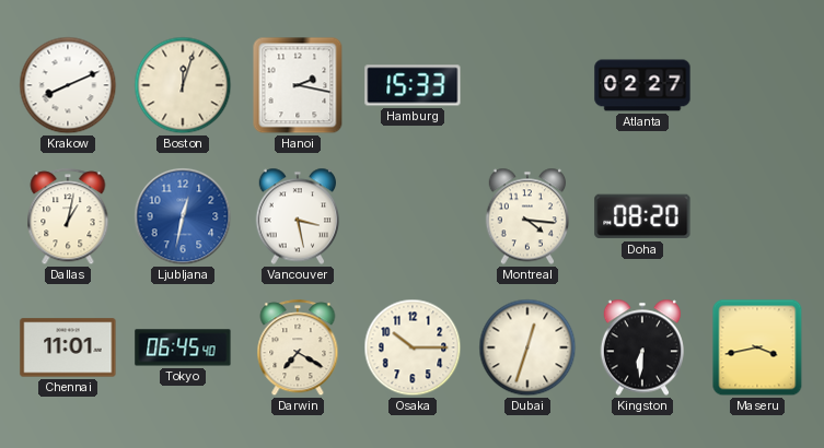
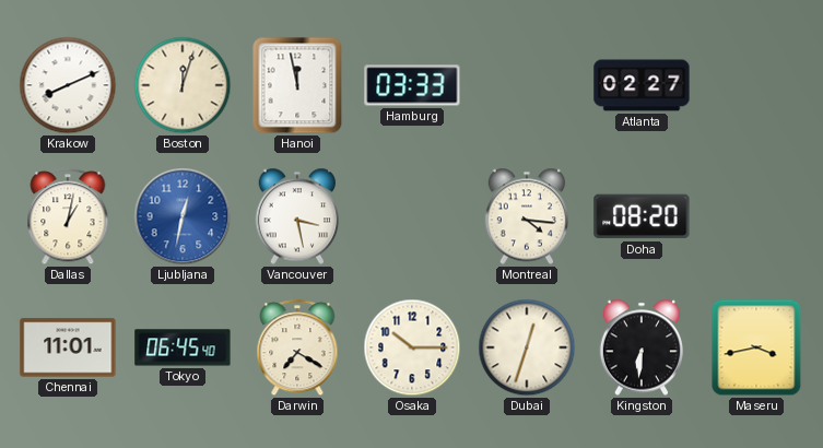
Hanoi: 2:17 -> 11:58
Hamburg: 15:33 -> 03:33
